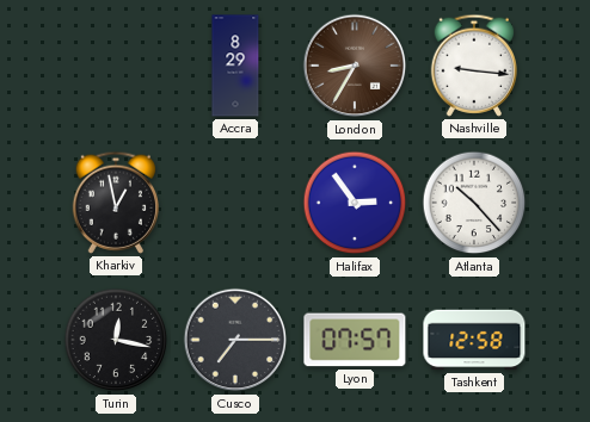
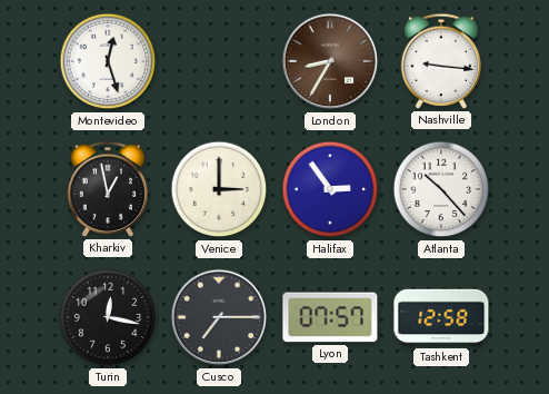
Montevideo: none -> 12:27
Accra: 8:29 -> none
Venice: none -> 3:00
